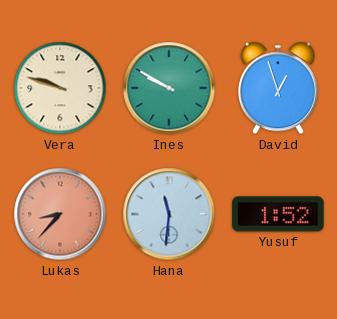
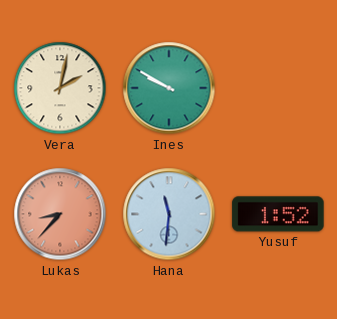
Vera: 9:48 -> 2:02
David: 12:57 -> none
